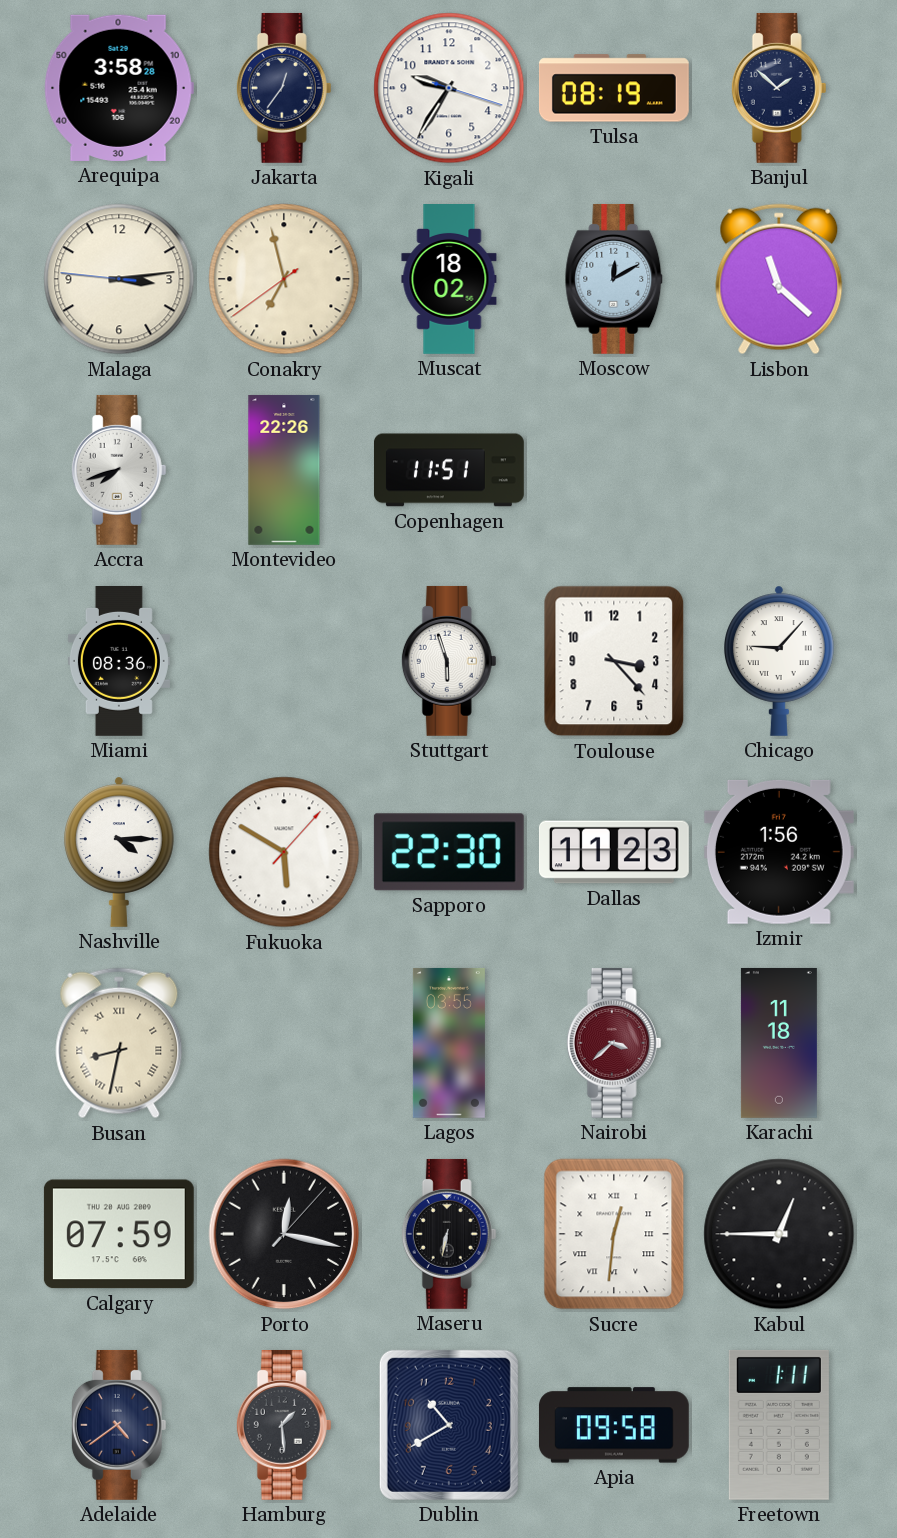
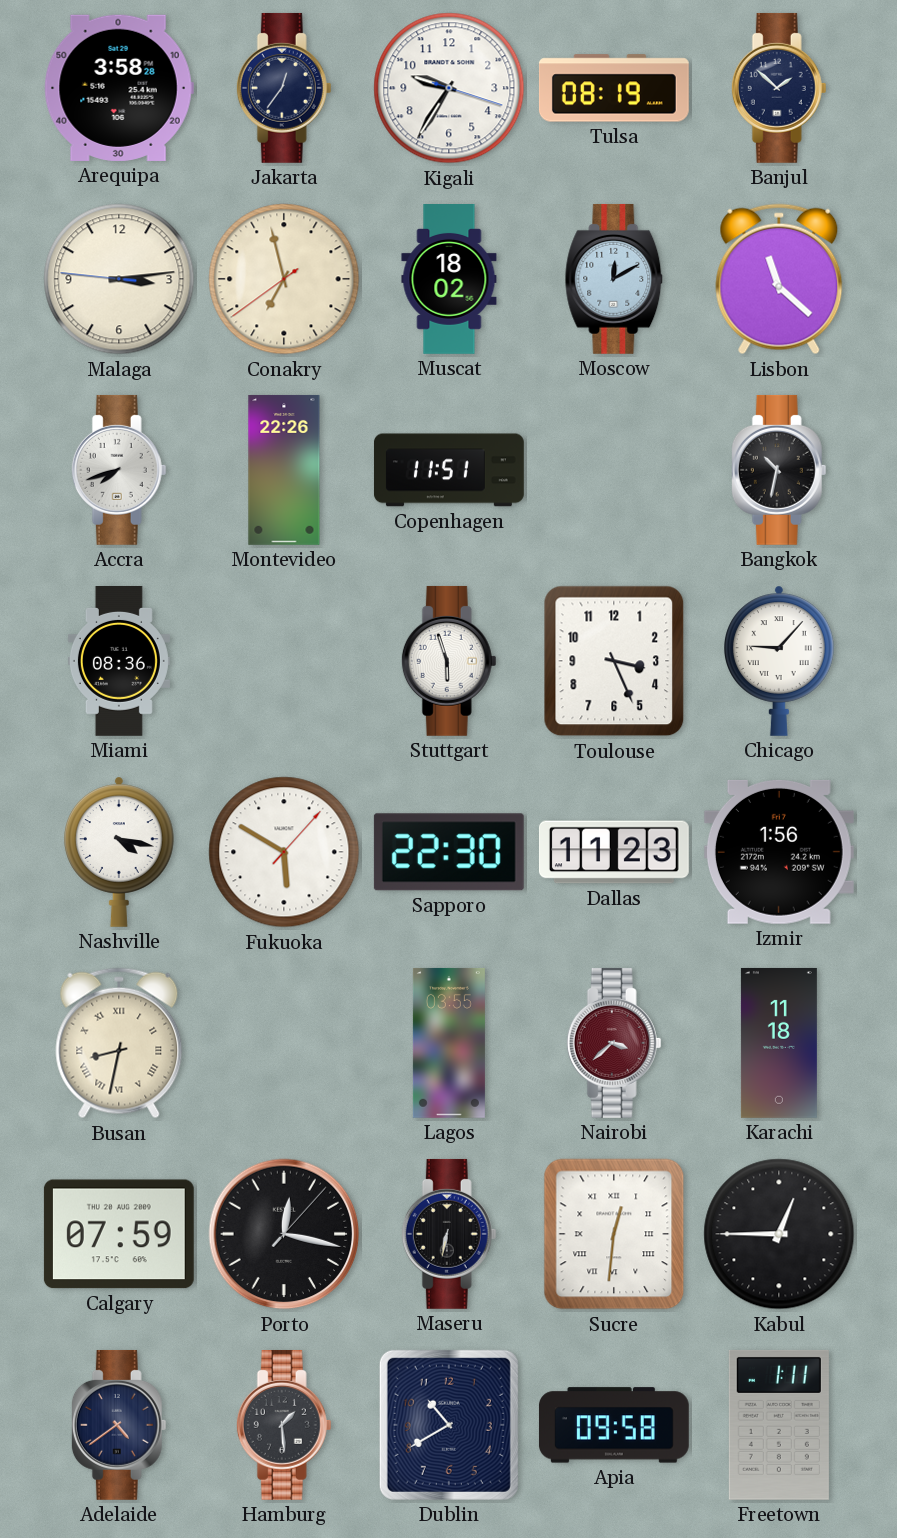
Bangkok: none -> 10:32
Toulouse: 3:23 -> 3:26
Nashville: 4:15 -> 4:17
